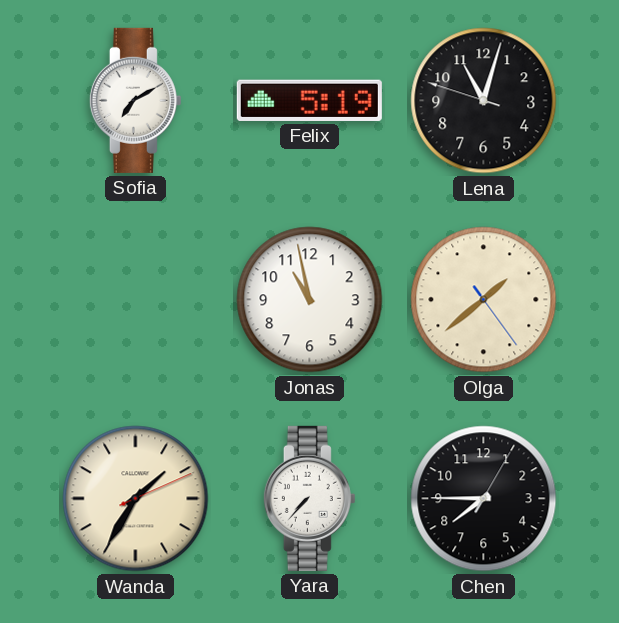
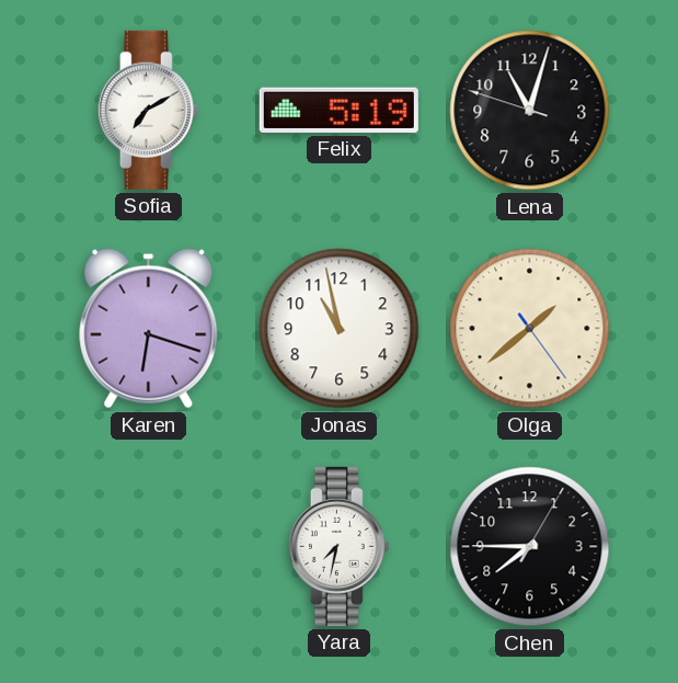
Karen: none -> 6:18
Wanda: 1:35 -> none
Yara: 7:37 -> 7:32
